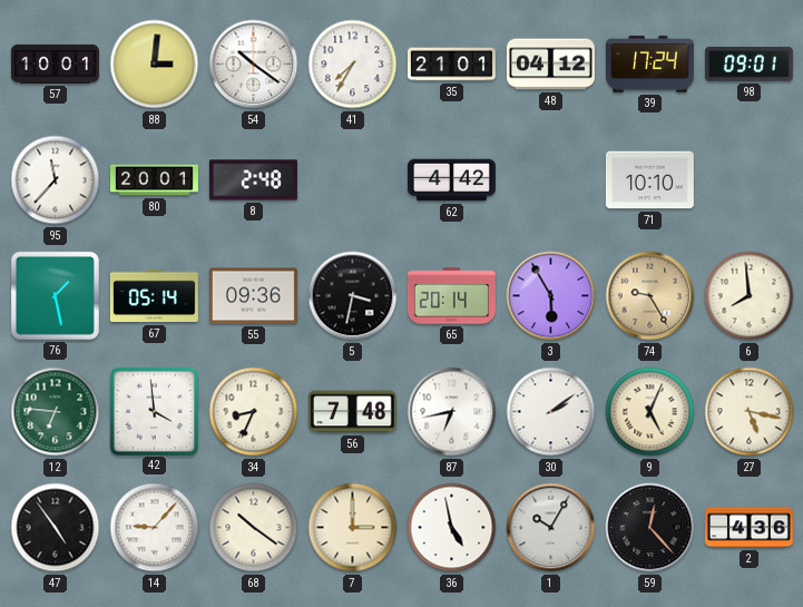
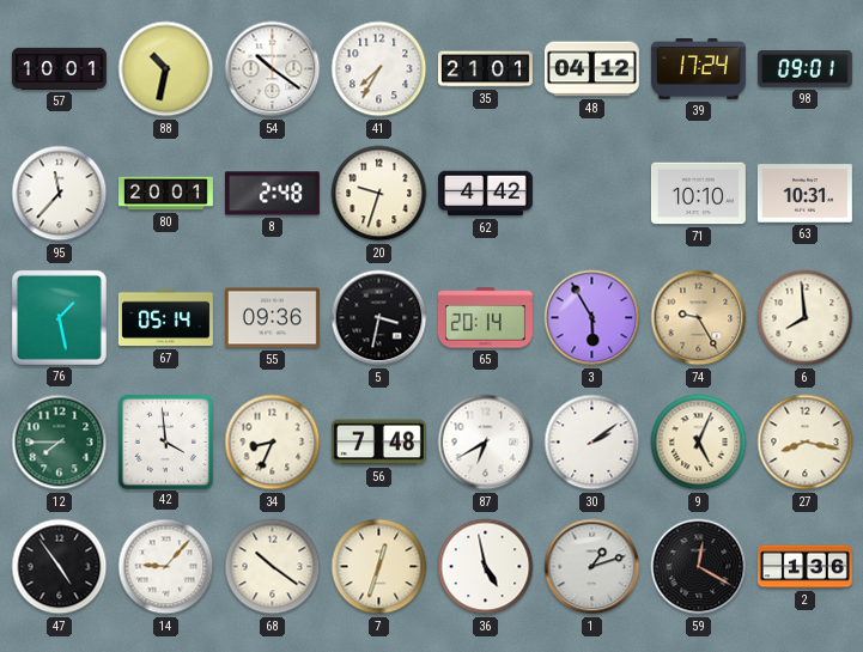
88: 3:01 -> 10:32
20: none -> 9:33
63: none -> 10:31
12: 6:46 -> 7:45
87: 6:43 -> 6:40
27: 5:17 -> 8:17
7: 3:00 -> 12:33
1: 10:05 -> 1:12
59: 12:23 -> 12:20
2: 4:36 -> 1:36
